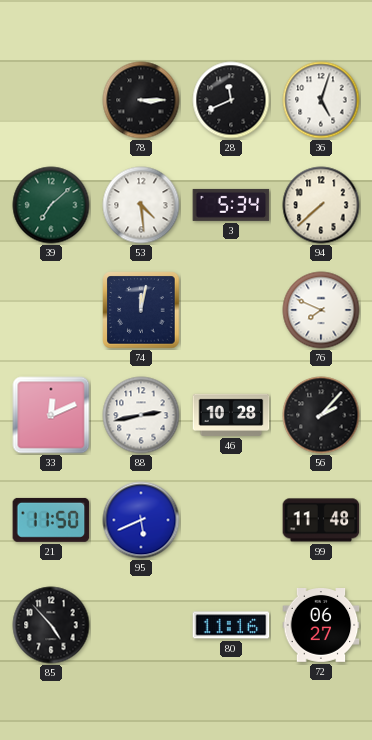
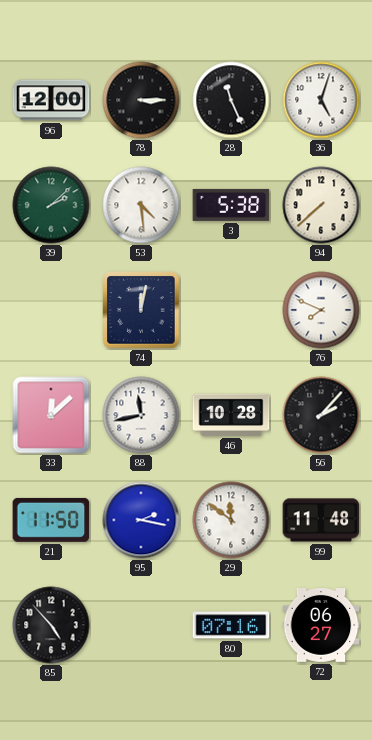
96: none -> 12:00
28: 11:41 -> 11:26
39: 7:08 -> 2:08
3: 5:34 -> 5:38
33: 12:11 -> 12:08
88: 2:43 -> 11:43
95: 5:41 -> 2:17
29: none -> 11:51
80: 11:16 -> 07:16
